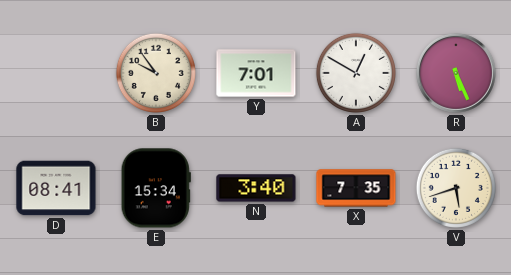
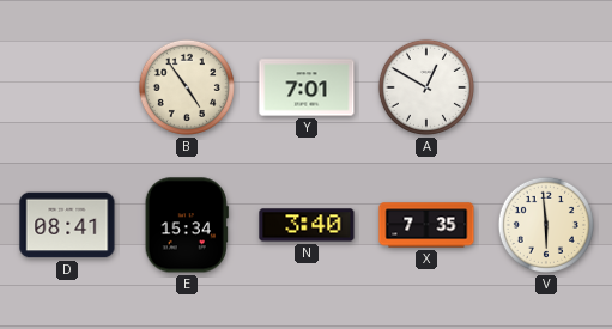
B: 9:54 -> 4:54
R: 5:26 -> none
V: 5:42 -> 5:59
